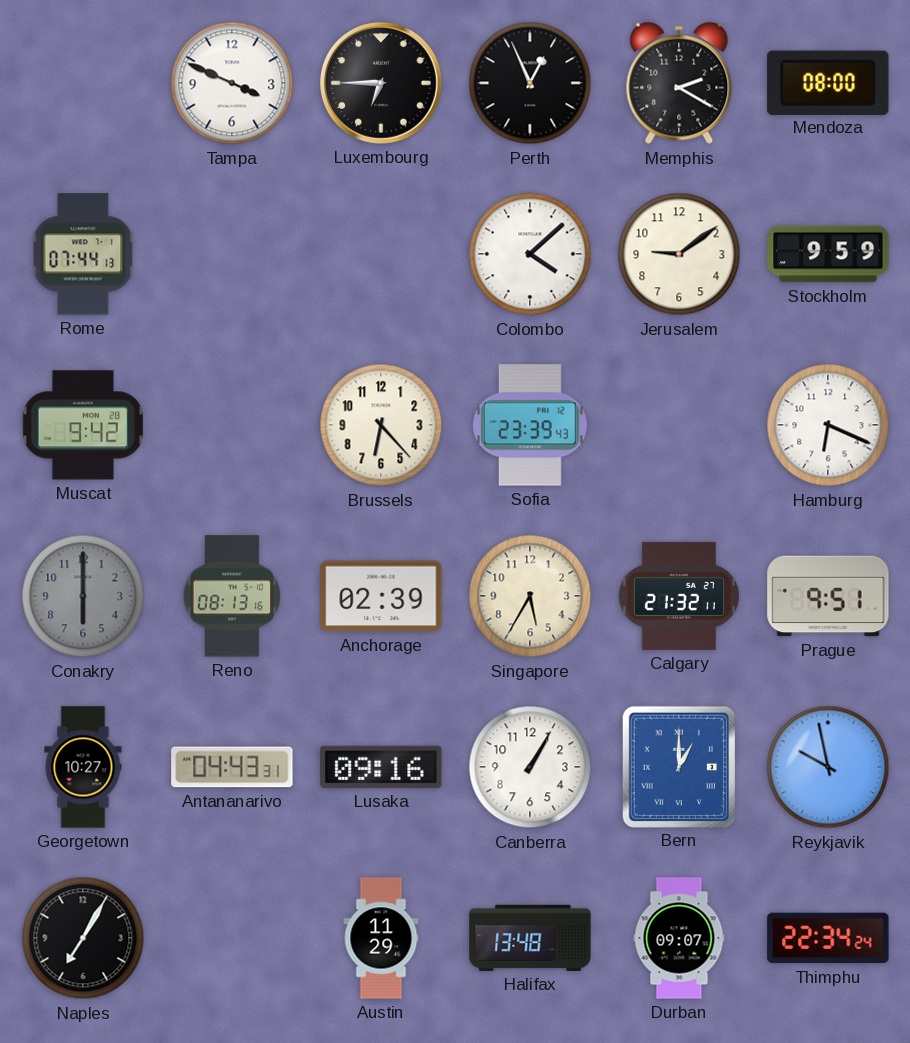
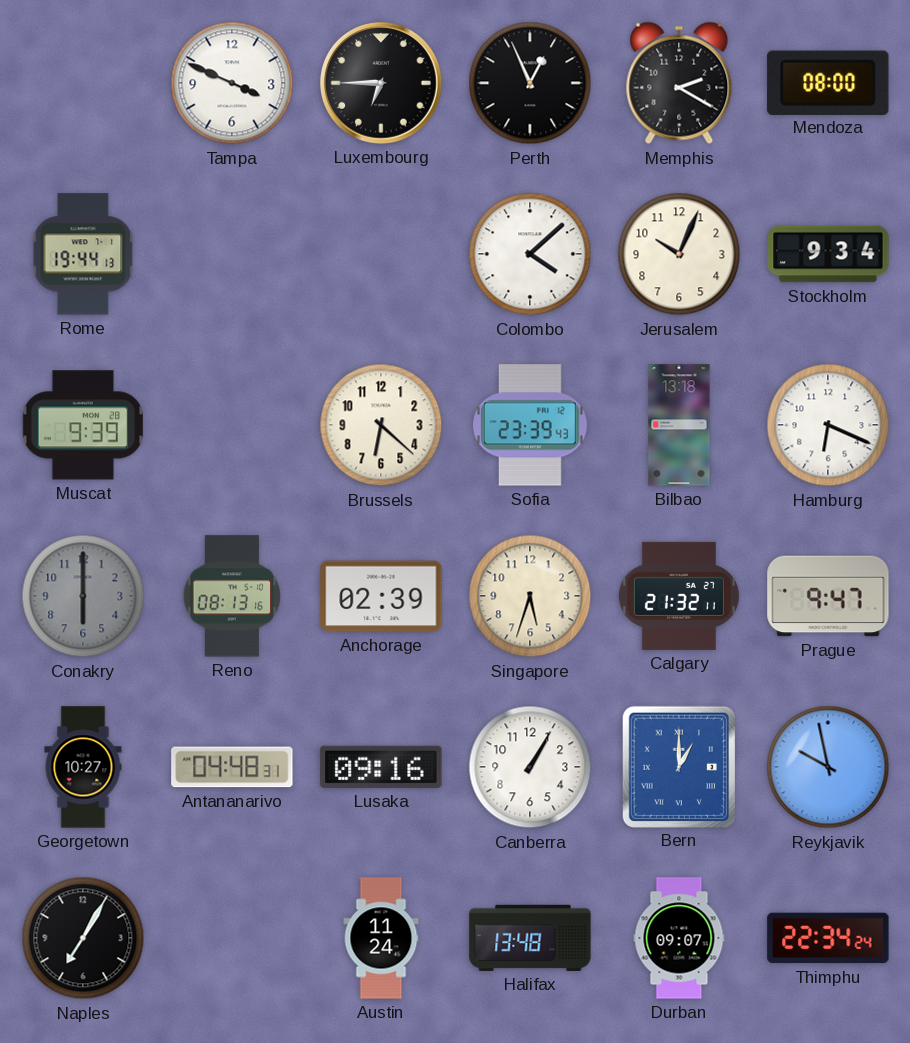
Rome: 07:44 -> 19:44
Jerusalem: 9:09 -> 10:04
Stockholm: 9:59 -> 9:34
Muscat: 9:42 -> 9:39
Brussels: 6:23 -> 6:22
Bilbao: none -> 13:18
Singapore: 5:35 -> 5:33
Prague: 9:51 -> 9:47
Antananarivo: 04:43 -> 04:48
Austin: 11:29 -> 11:24
